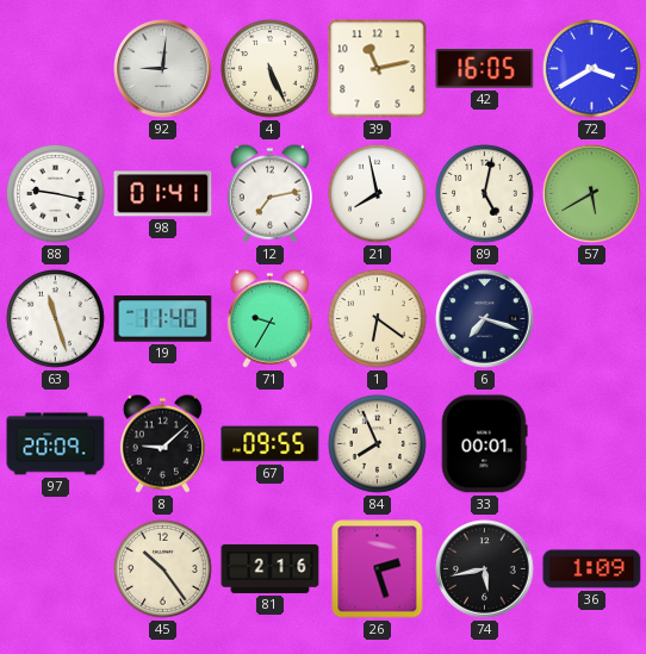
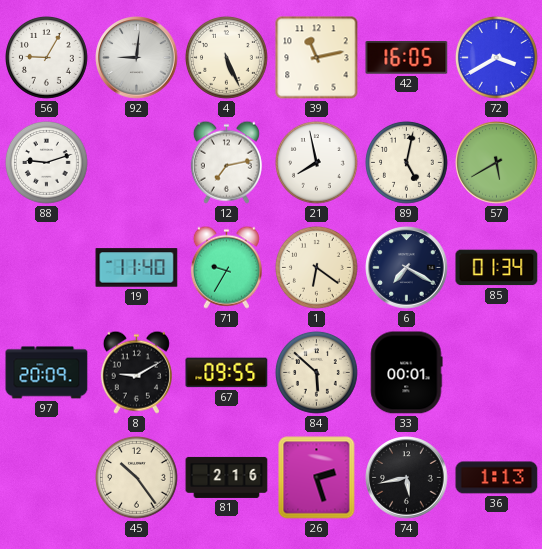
56: none -> 9:05
88: 9:17 -> 9:12
98: 01:41 -> none
63: 11:27 -> none
6: 7:18 -> 7:20
85: none -> 01:34
8: 9:08 -> 9:10
84: 7:56 -> 5:52
36: 1:09 -> 1:13
